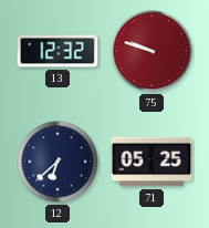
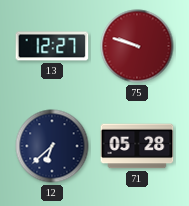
13: 12:32 -> 12:27
71: 05:25 -> 05:28
